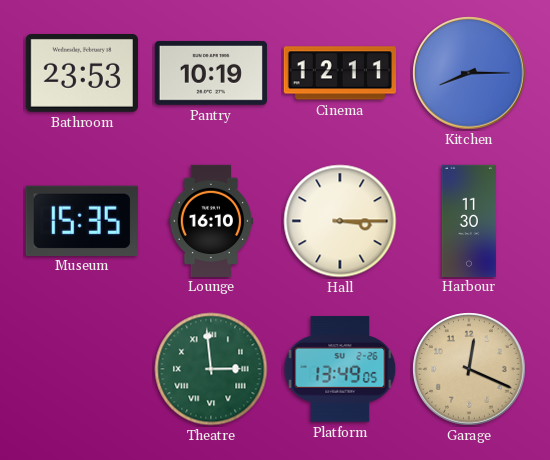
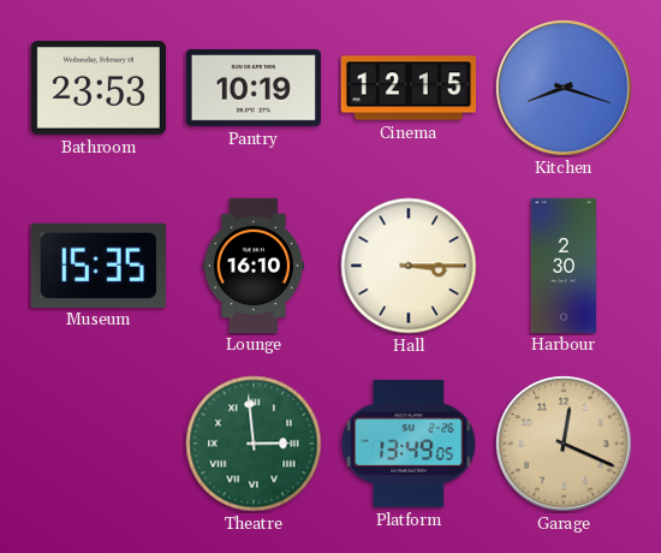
Cinema: 12:11 -> 12:15
Kitchen: 8:15 -> 8:18
Harbour: 11:30 -> 2:30
